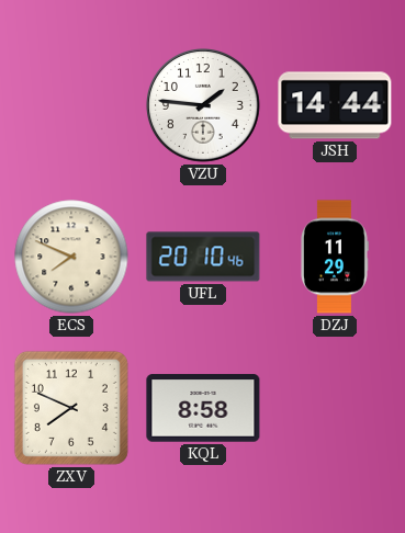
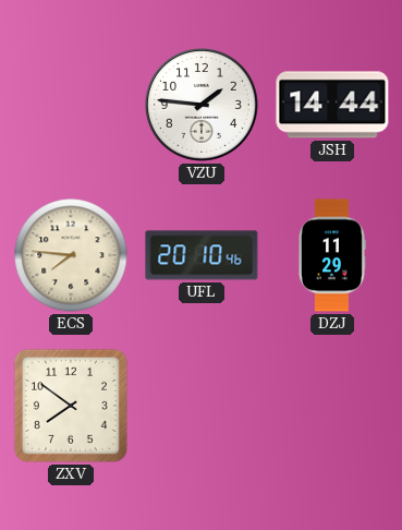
ECS: 7:49 -> 7:46
ZXV: 7:49 -> 7:51
KQL: 8:58 -> none
